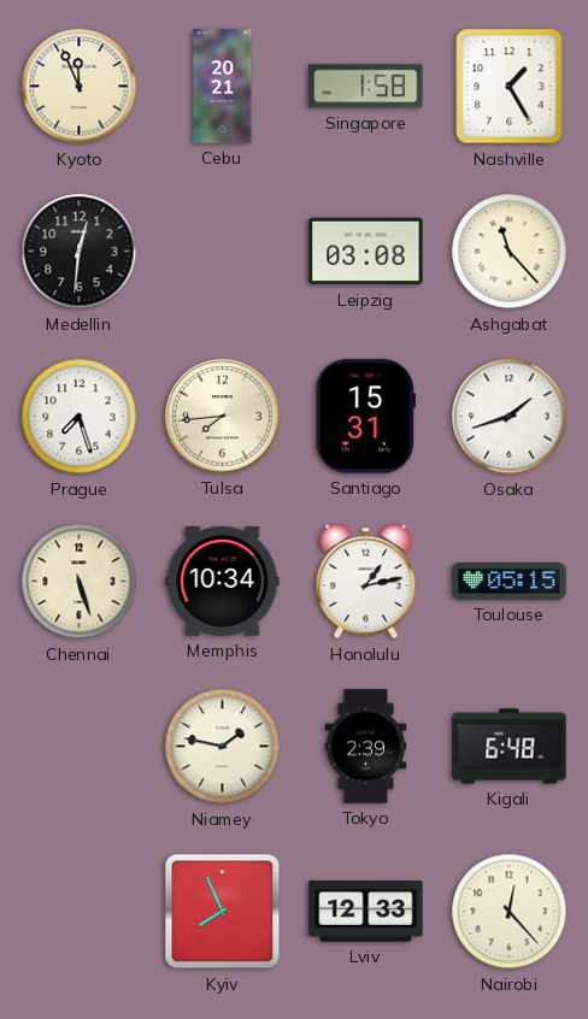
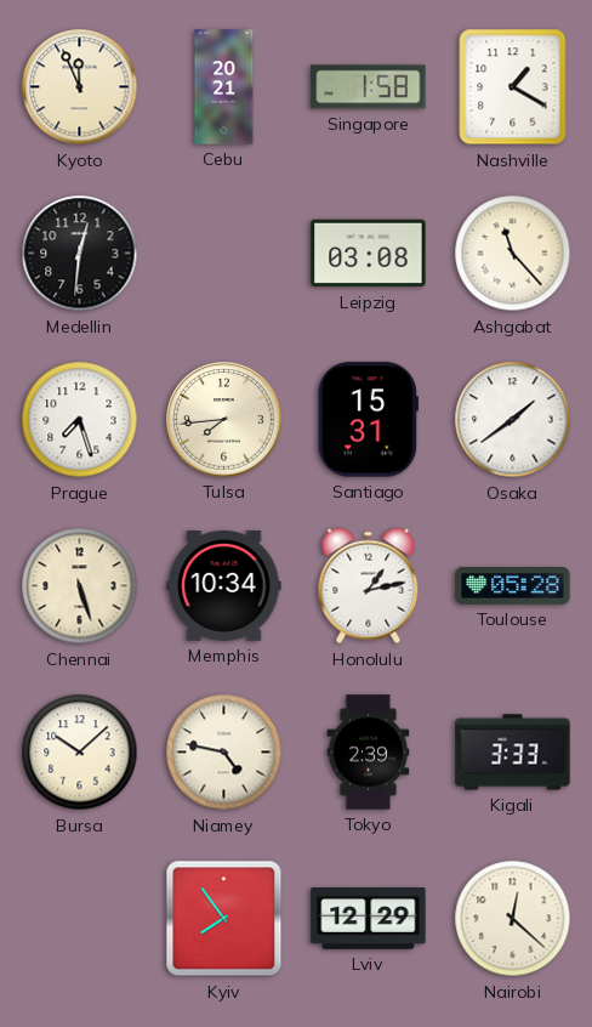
Nashville: 1:25 -> 1:20
Osaka: 1:42 -> 1:39
Toulouse: 05:15 -> 05:28
Bursa: none -> 10:08
Niamey: 1:47 -> 4:47
Kigali: 6:48 -> 3:33
Kyiv: 7:56 -> 7:54
Lviv: 12:33 -> 12:29
Nairobi: 12:23 -> 12:22
